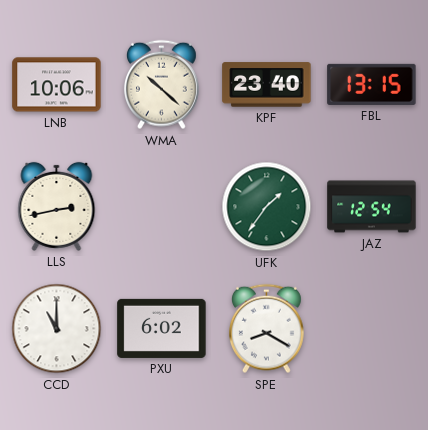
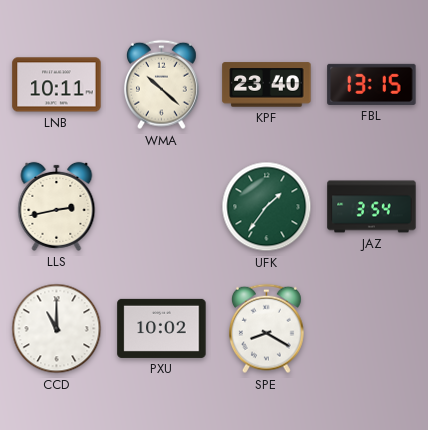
LNB: 10:06 -> 10:11
JAZ: 12:54 -> 3:54
PXU: 6:02 -> 10:02
